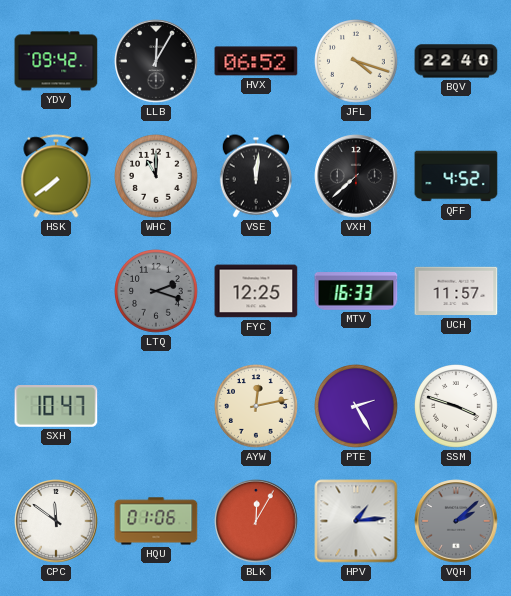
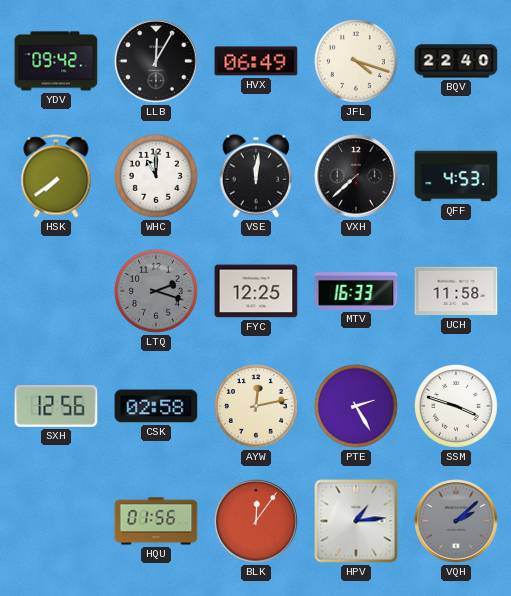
HVX: 06:52 -> 06:49
QFF: 4:52 -> 4:53
UCH: 11:57 -> 11:58
SXH: 10:47 -> 12:56
CSK: none -> 02:58
CPC: 11:51 -> none
HQU: 01:06 -> 01:56
BLK: 12:05 -> 12:06
